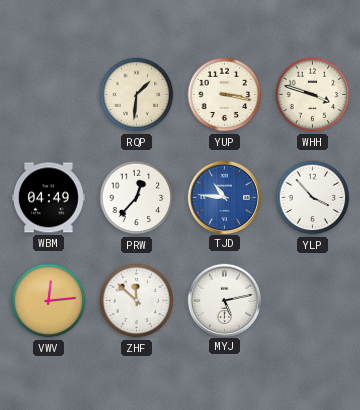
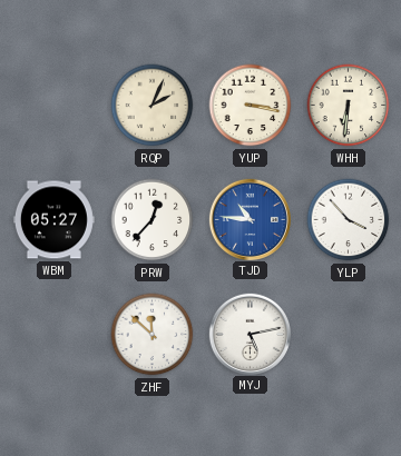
RQP: 1:31 -> 2:04
WHH: 3:48 -> 6:31
WBM: 04:49 -> 05:27
VWV: 12:14 -> none
